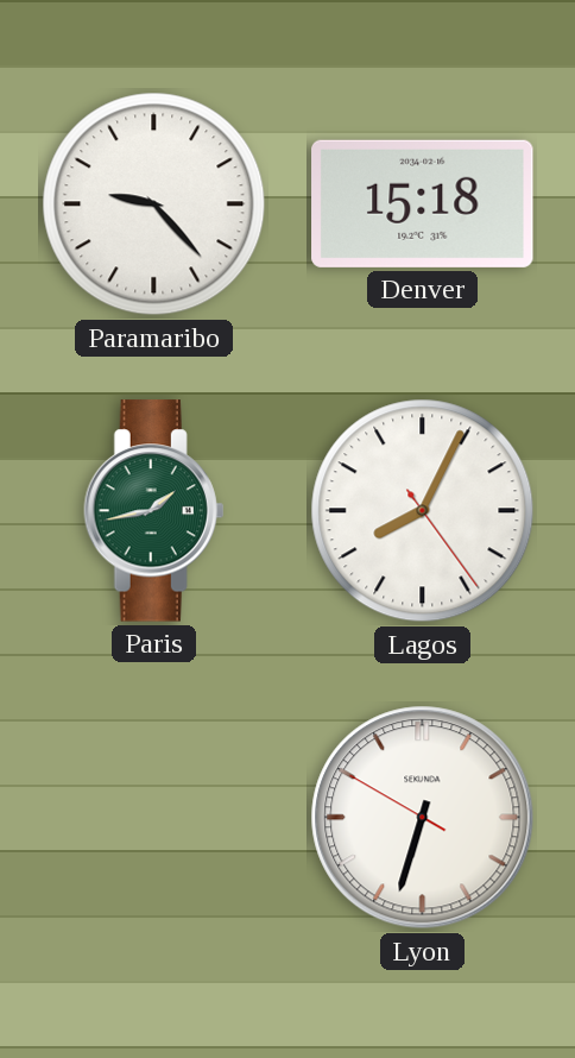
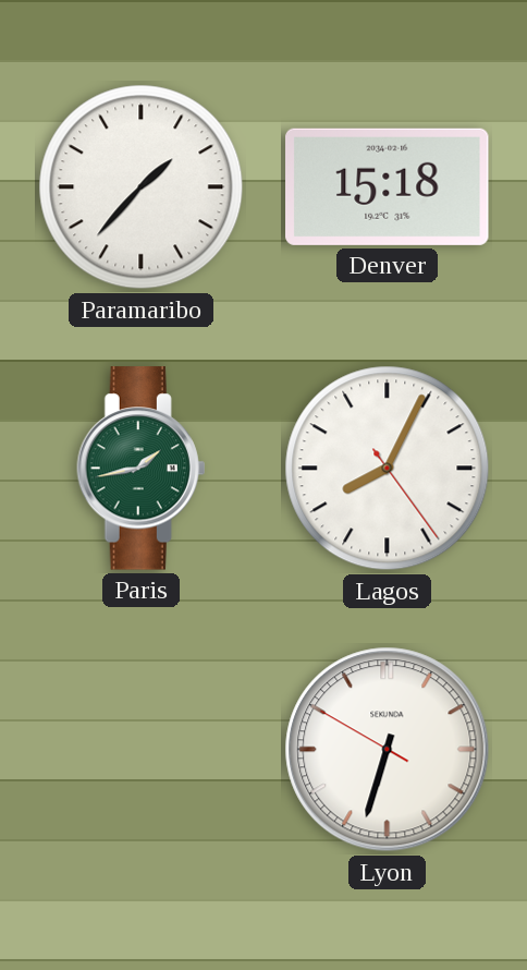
Paramaribo: 9:23 -> 1:37
